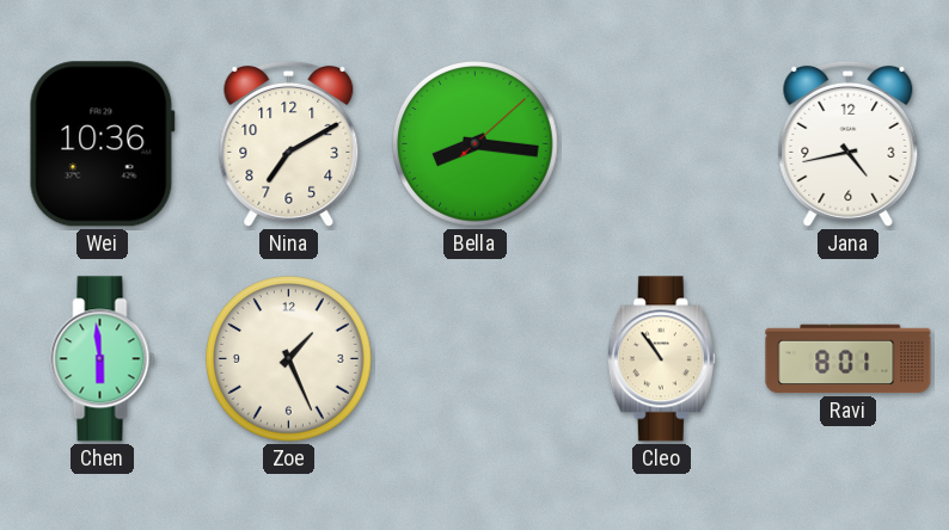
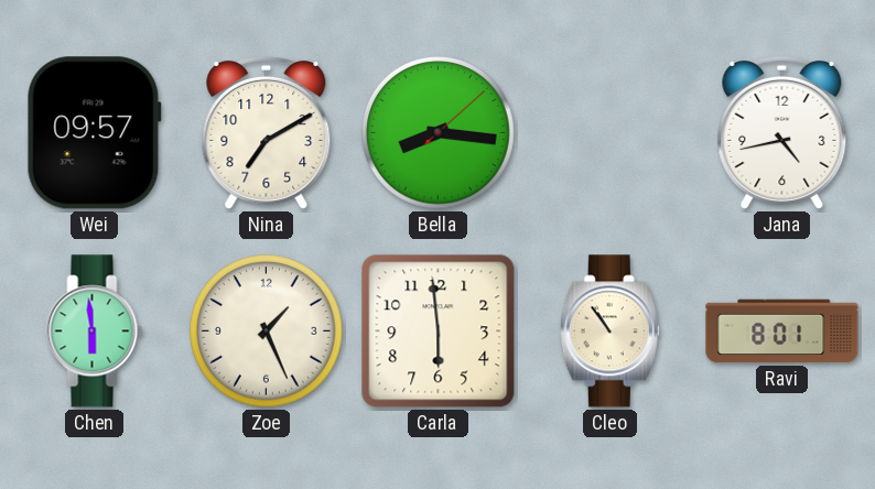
Wei: 10:36 -> 09:57
Carla: none -> 5:59
